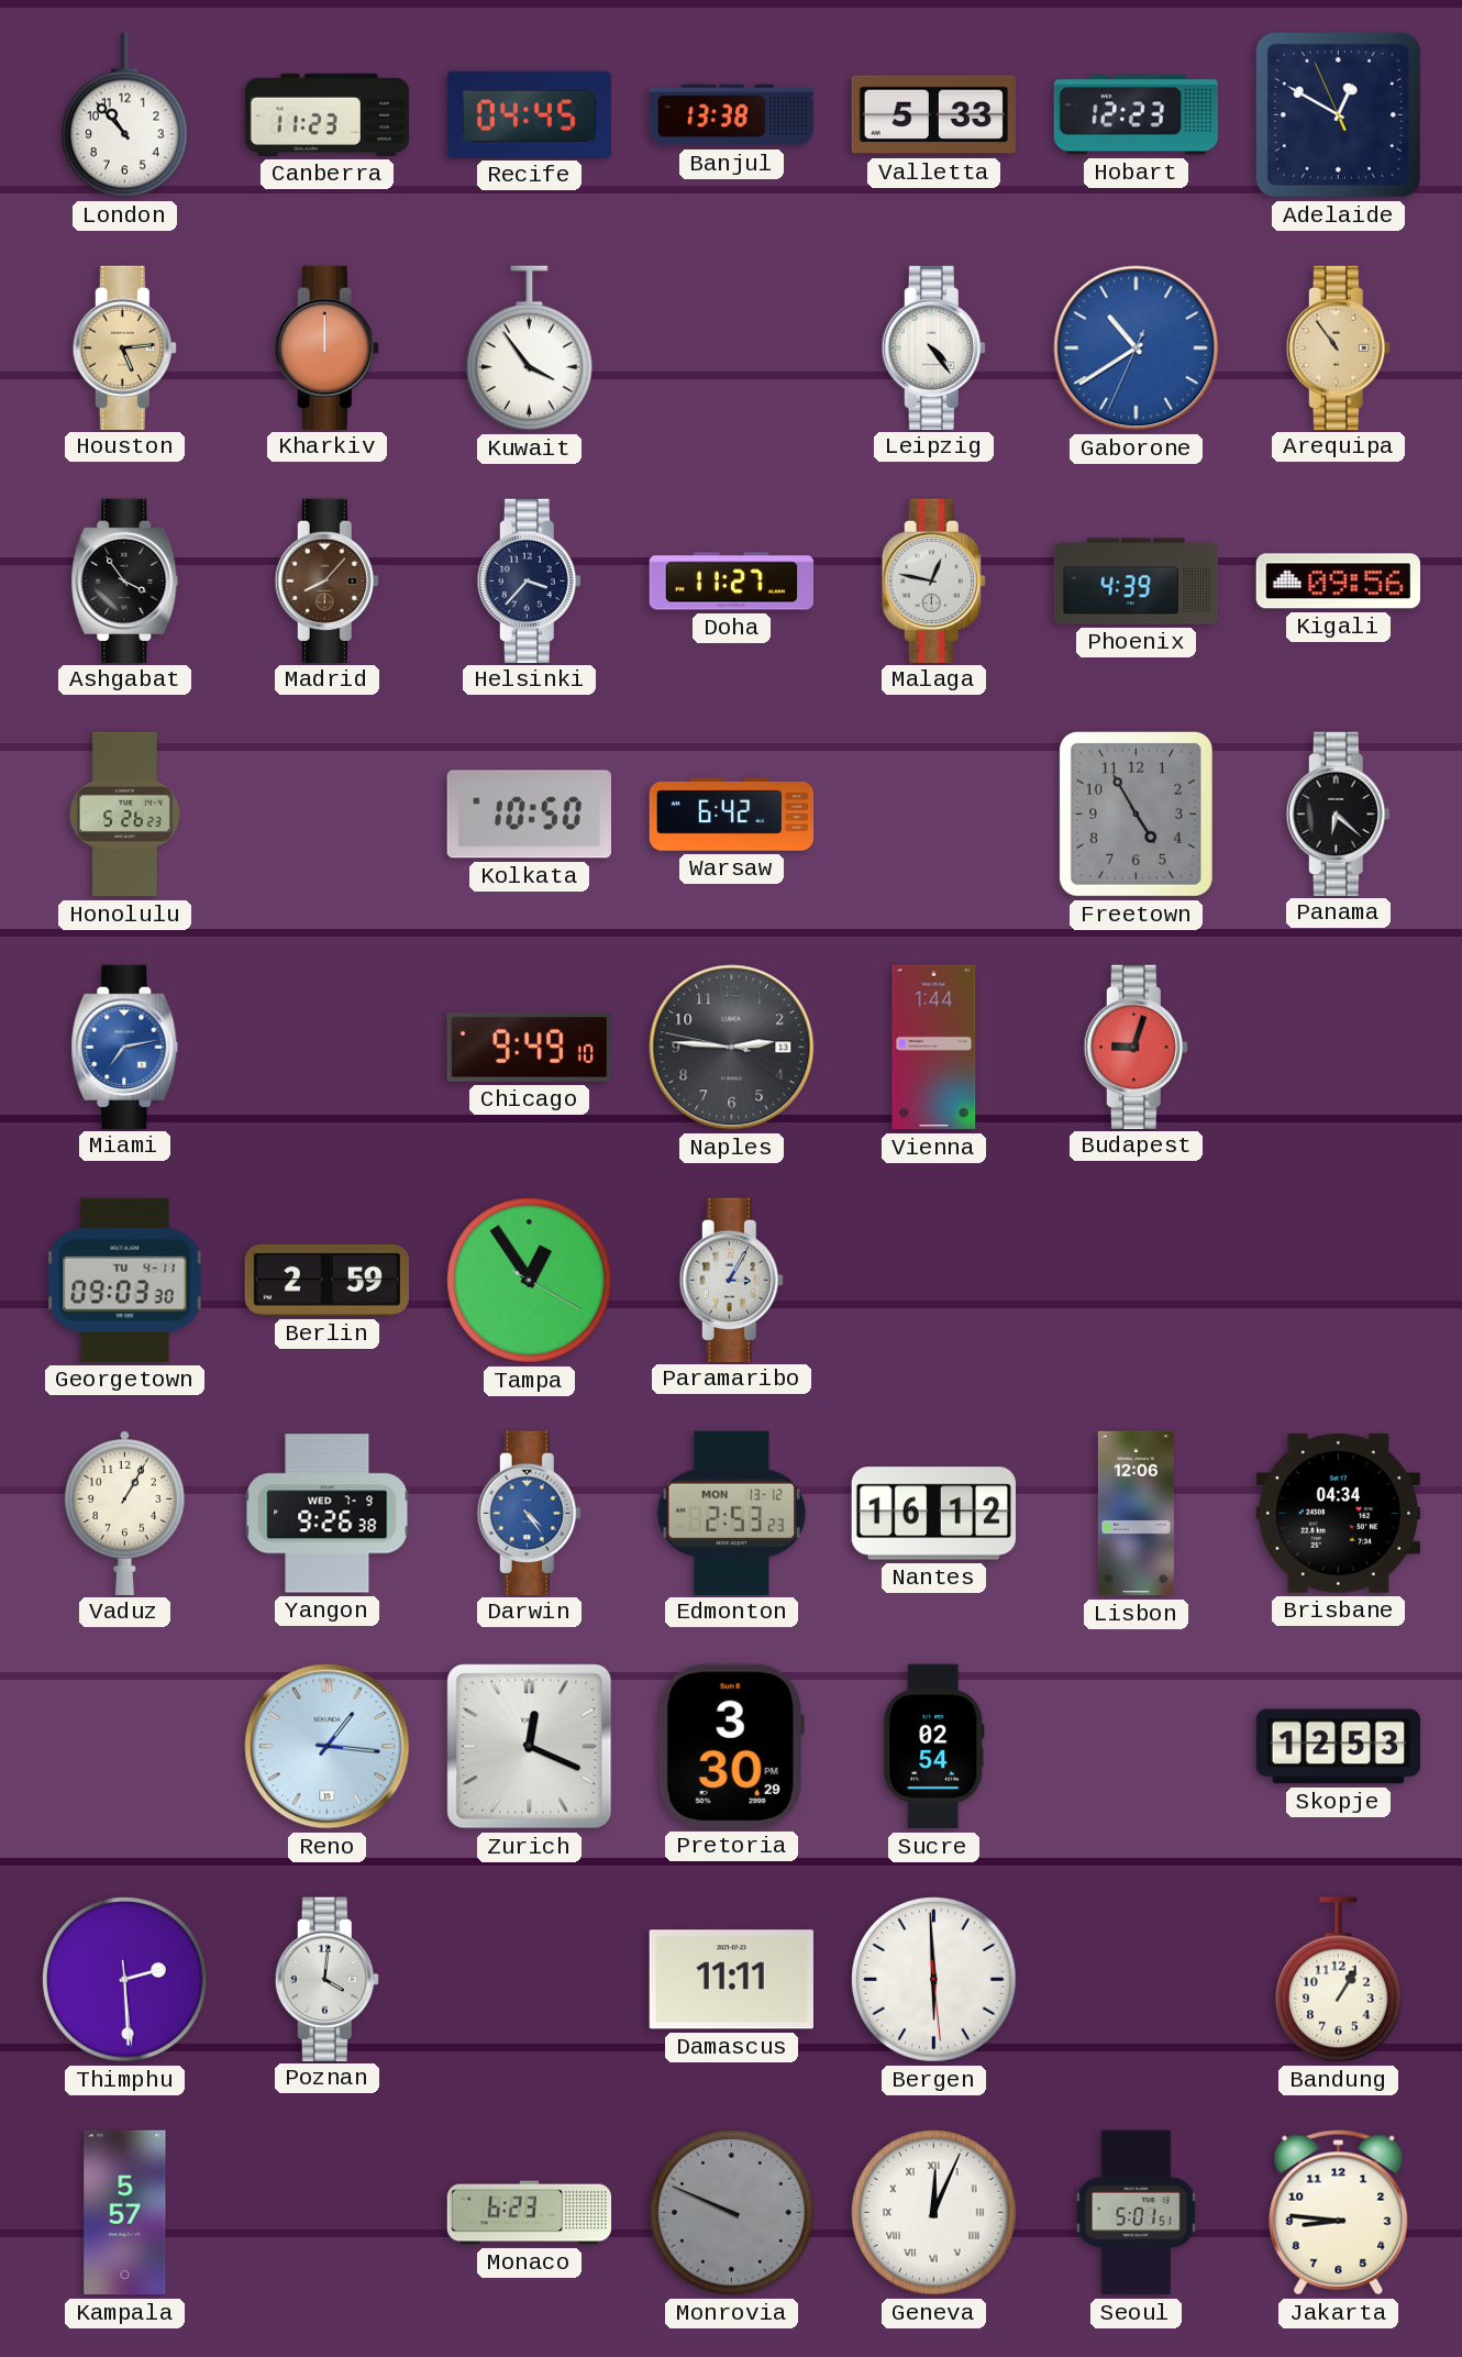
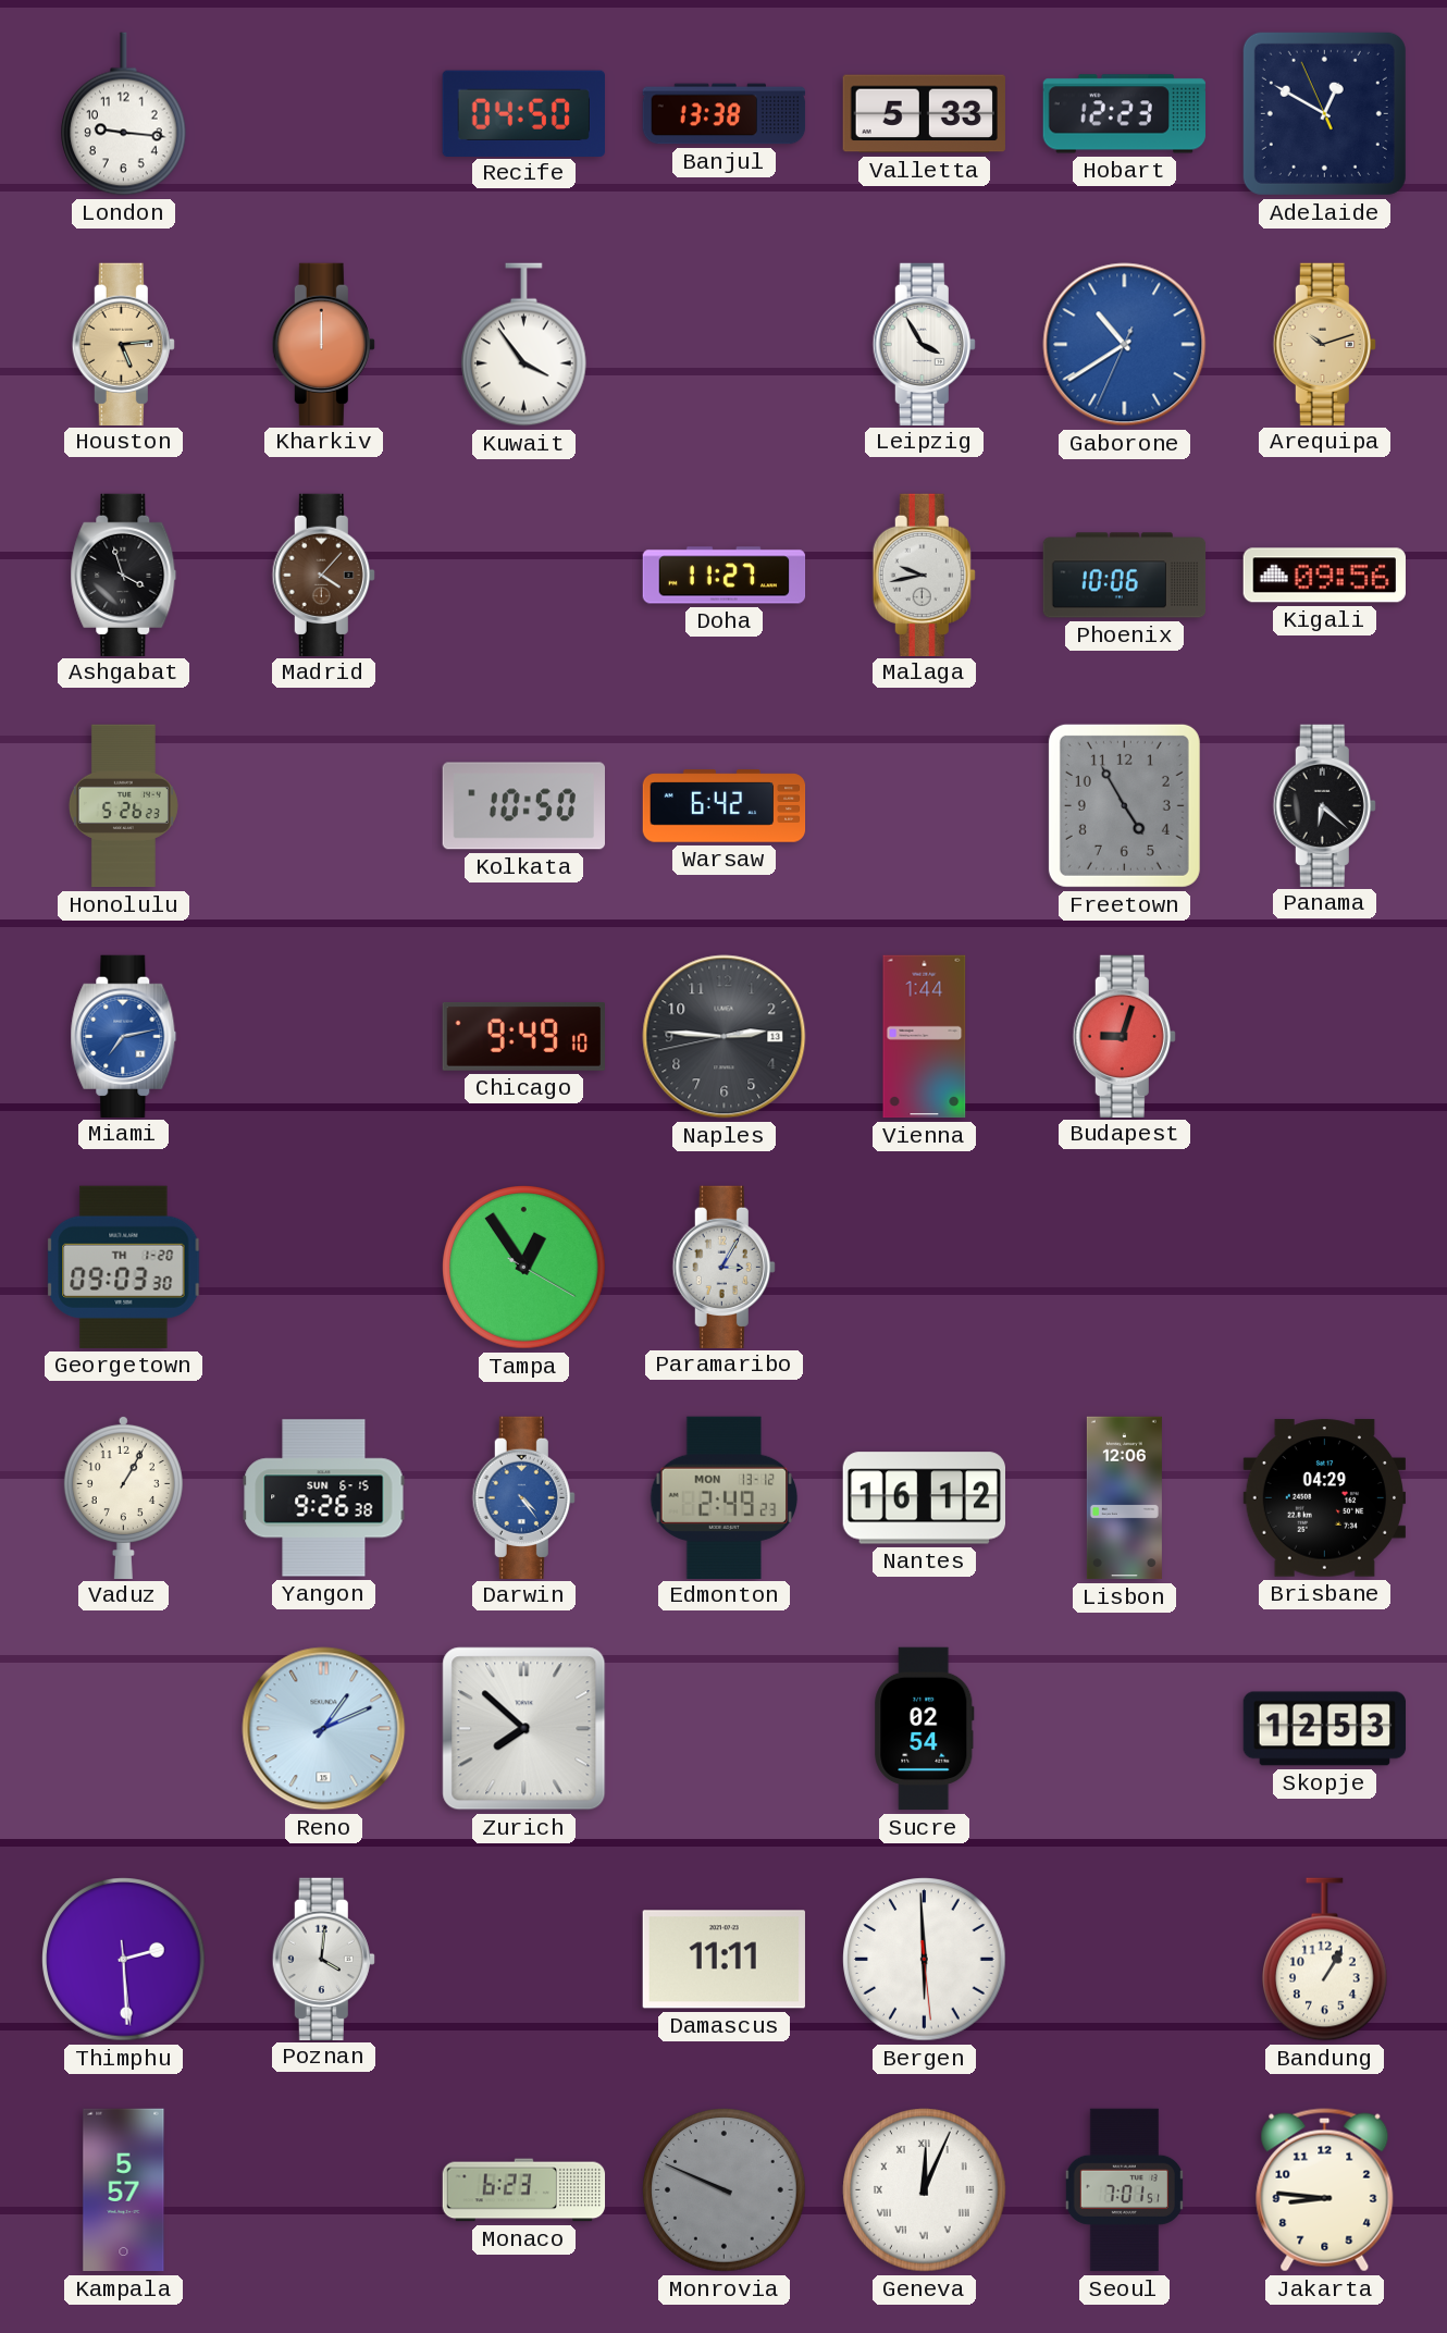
London: 10:53 -> 9:16
Canberra: 11:23 -> none
Recife: 04:45 -> 04:50
Leipzig: 4:24 -> 3:55
Arequipa: 10:54 -> 10:12
Ashgabat: 3:54 -> 3:57
Madrid: 8:07 -> 4:07
Helsinki: 3:37 -> none
Malaga: 12:47 -> 9:43
Phoenix: 4:39 -> 10:06
Naples: 2:45:47 -> 2:45:43
Georgetown date: TU 4-11 -> TH 1-20
Berlin: 2:59 -> none
Yangon date: WED 7-9 -> SUN 6-15
Edmonton: 2:53 -> 2:49
Brisbane: 04:34 -> 04:29
Reno: 1:16 -> 1:11
Zurich: 12:19 -> 7:52
Pretoria: 3:30 -> none
Seoul: 5:01 -> 7:01
